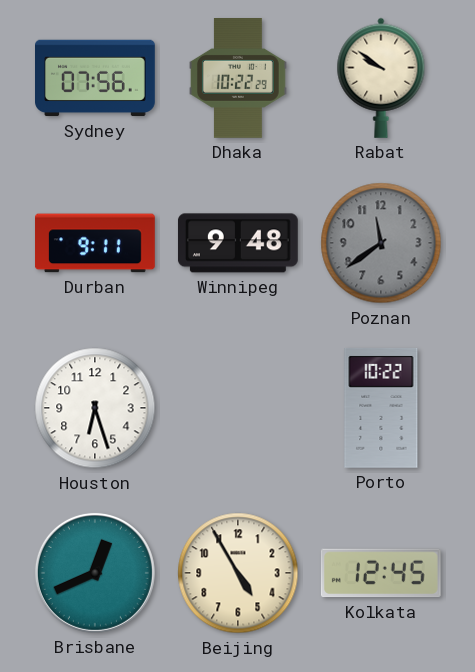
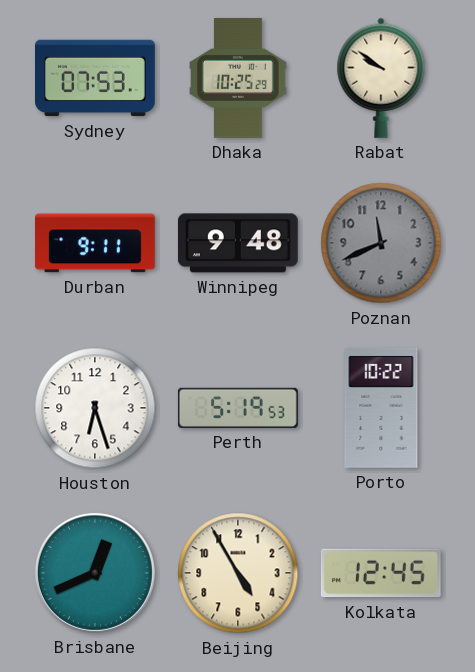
Sydney: 07:56 -> 07:53
Dhaka: 10:22 -> 10:25
Poznan: 11:39 -> 11:41
Perth: none -> 5:19
